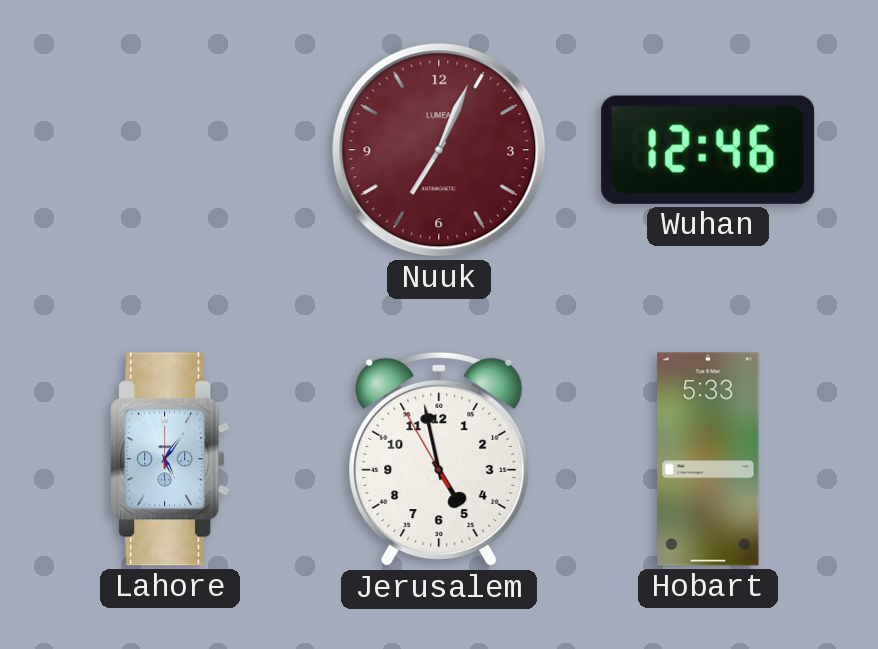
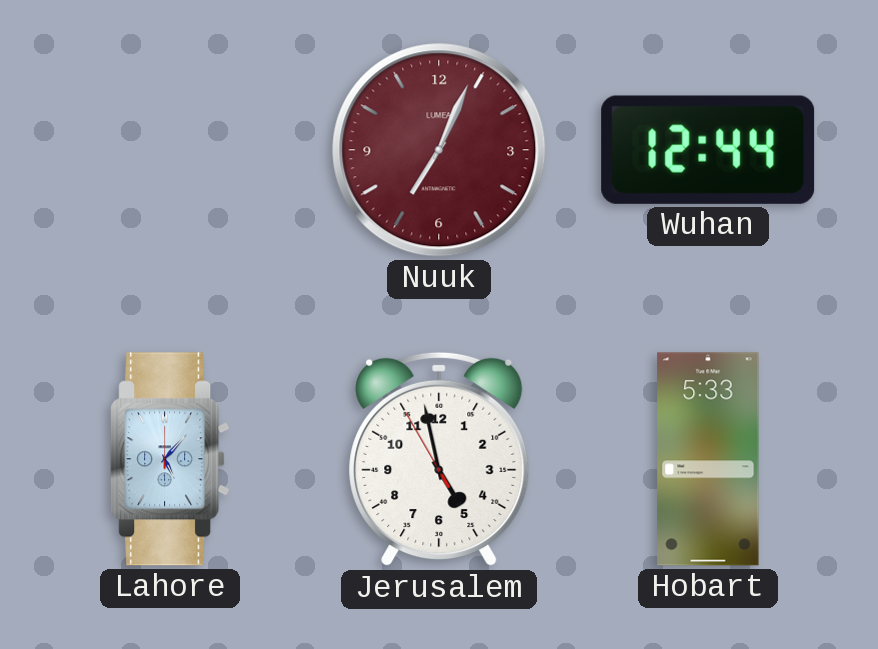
Wuhan: 12:46 -> 12:44
Lahore: 5:06 -> 5:07
